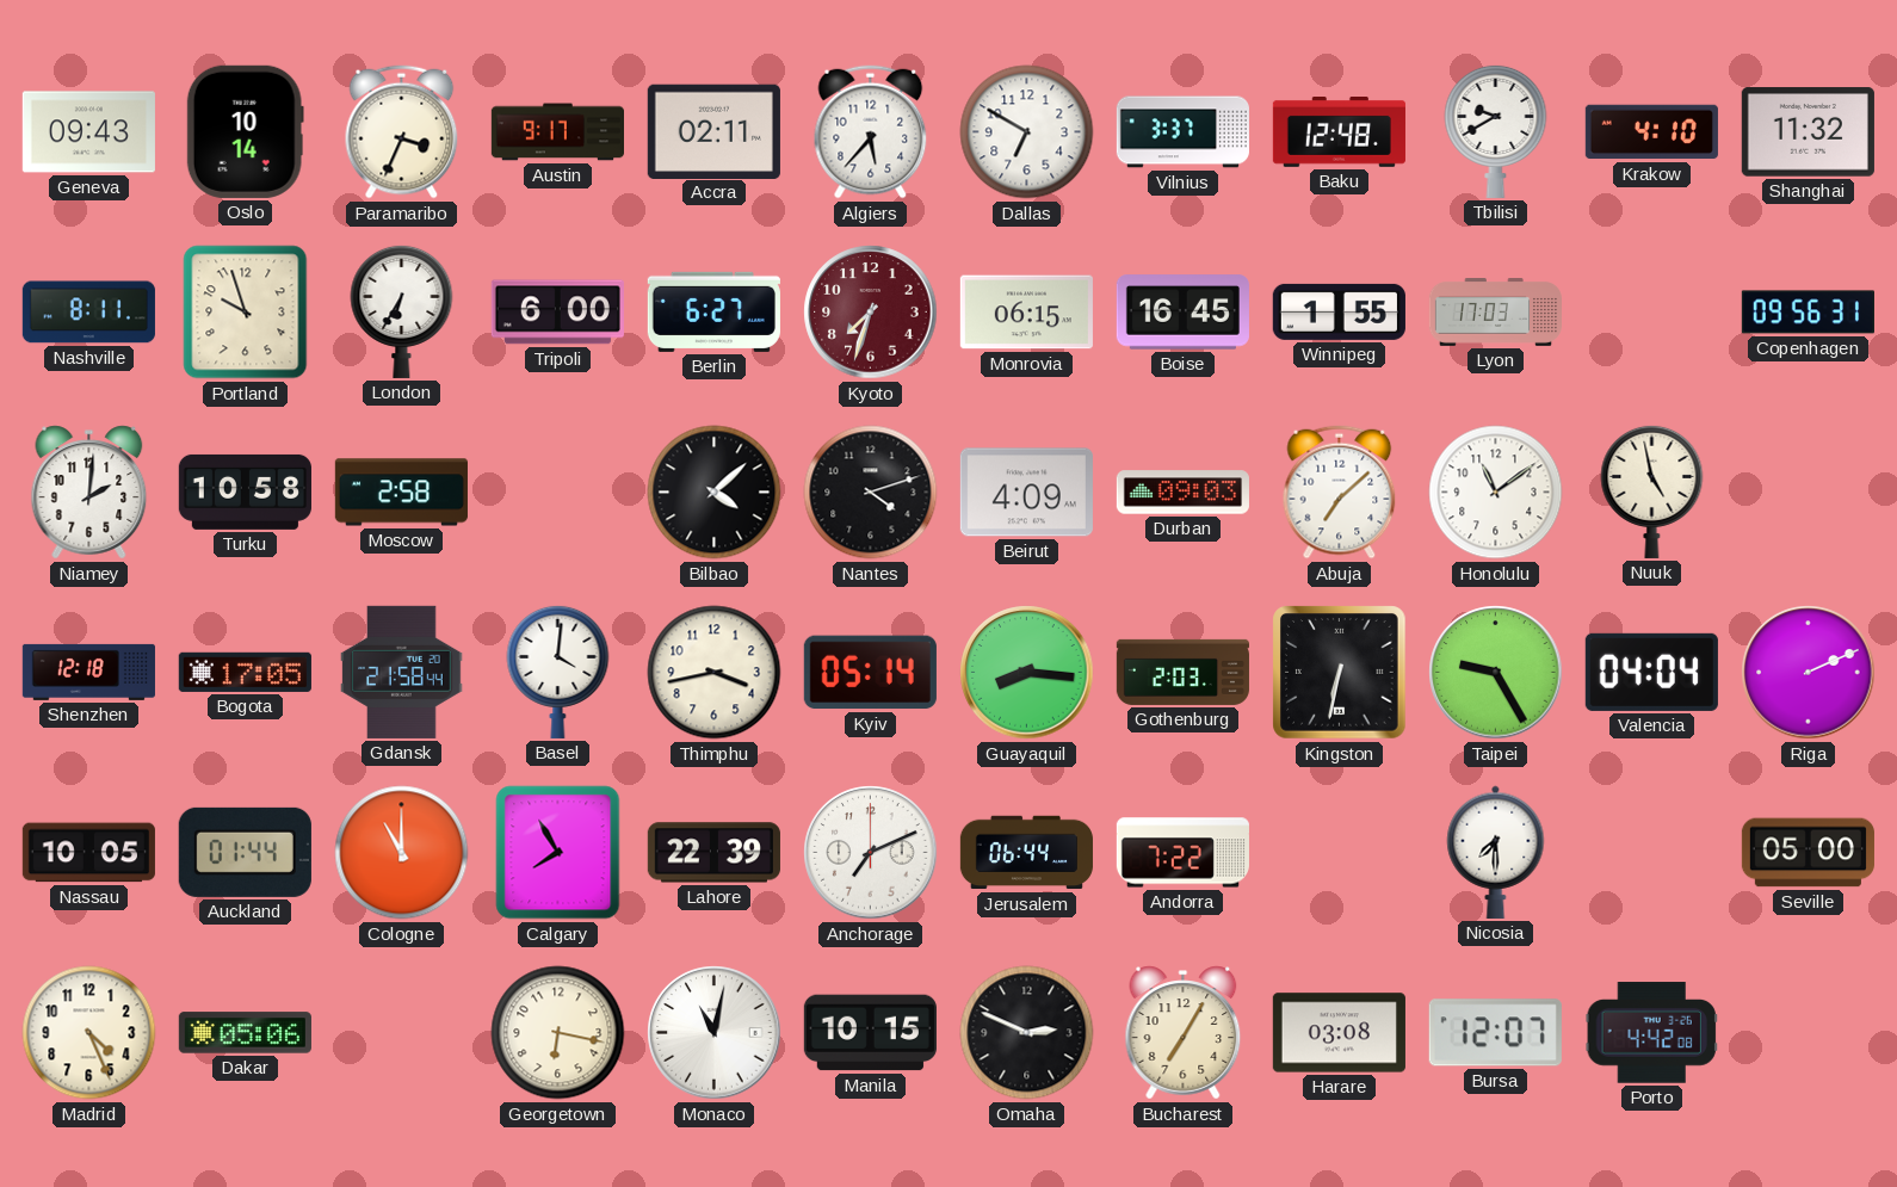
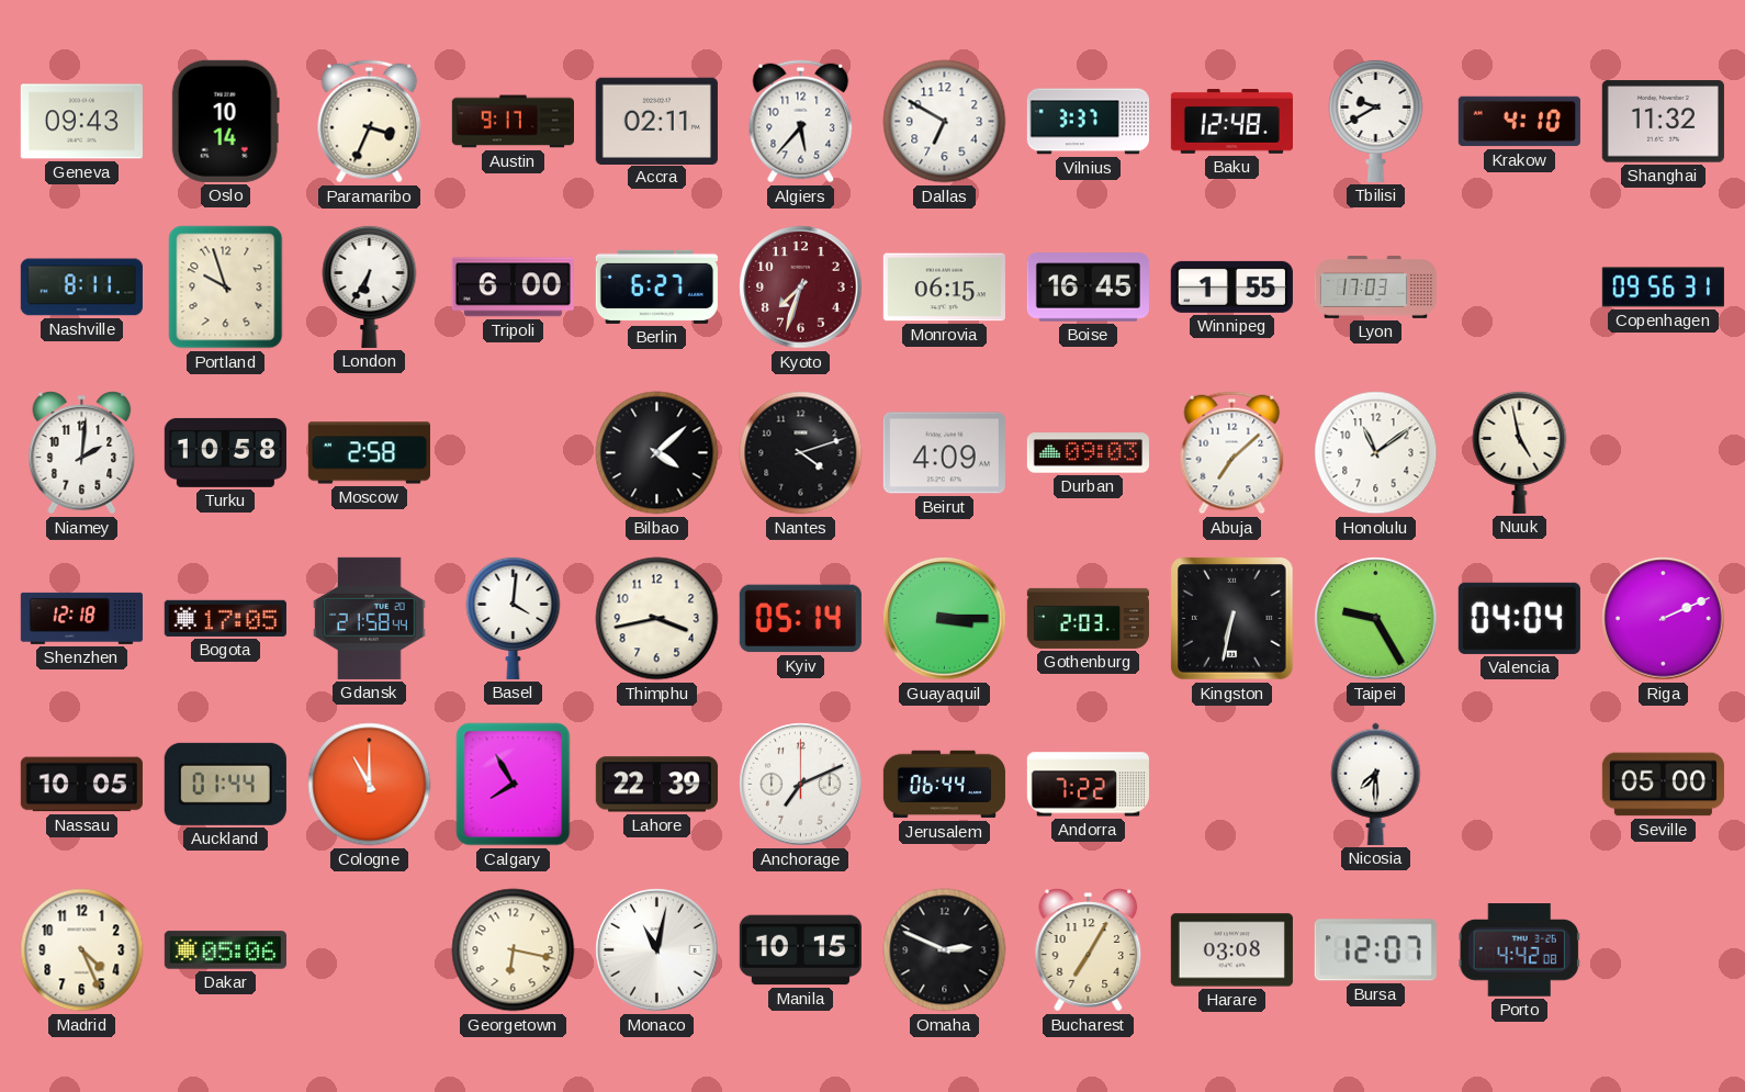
Guayaquil: 8:16 -> 3:15
